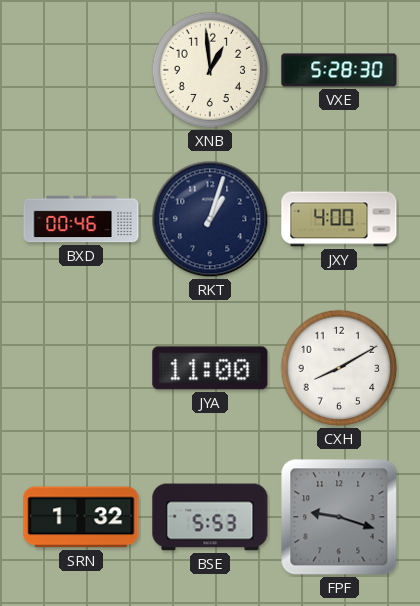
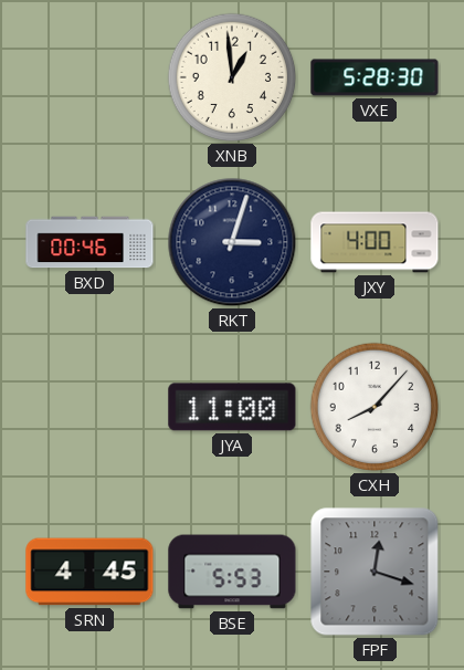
RKT: 1:03 -> 3:03
CXH: 8:10 -> 8:07
SRN: 1:32 -> 4:45
FPF: 9:18 -> 12:18
